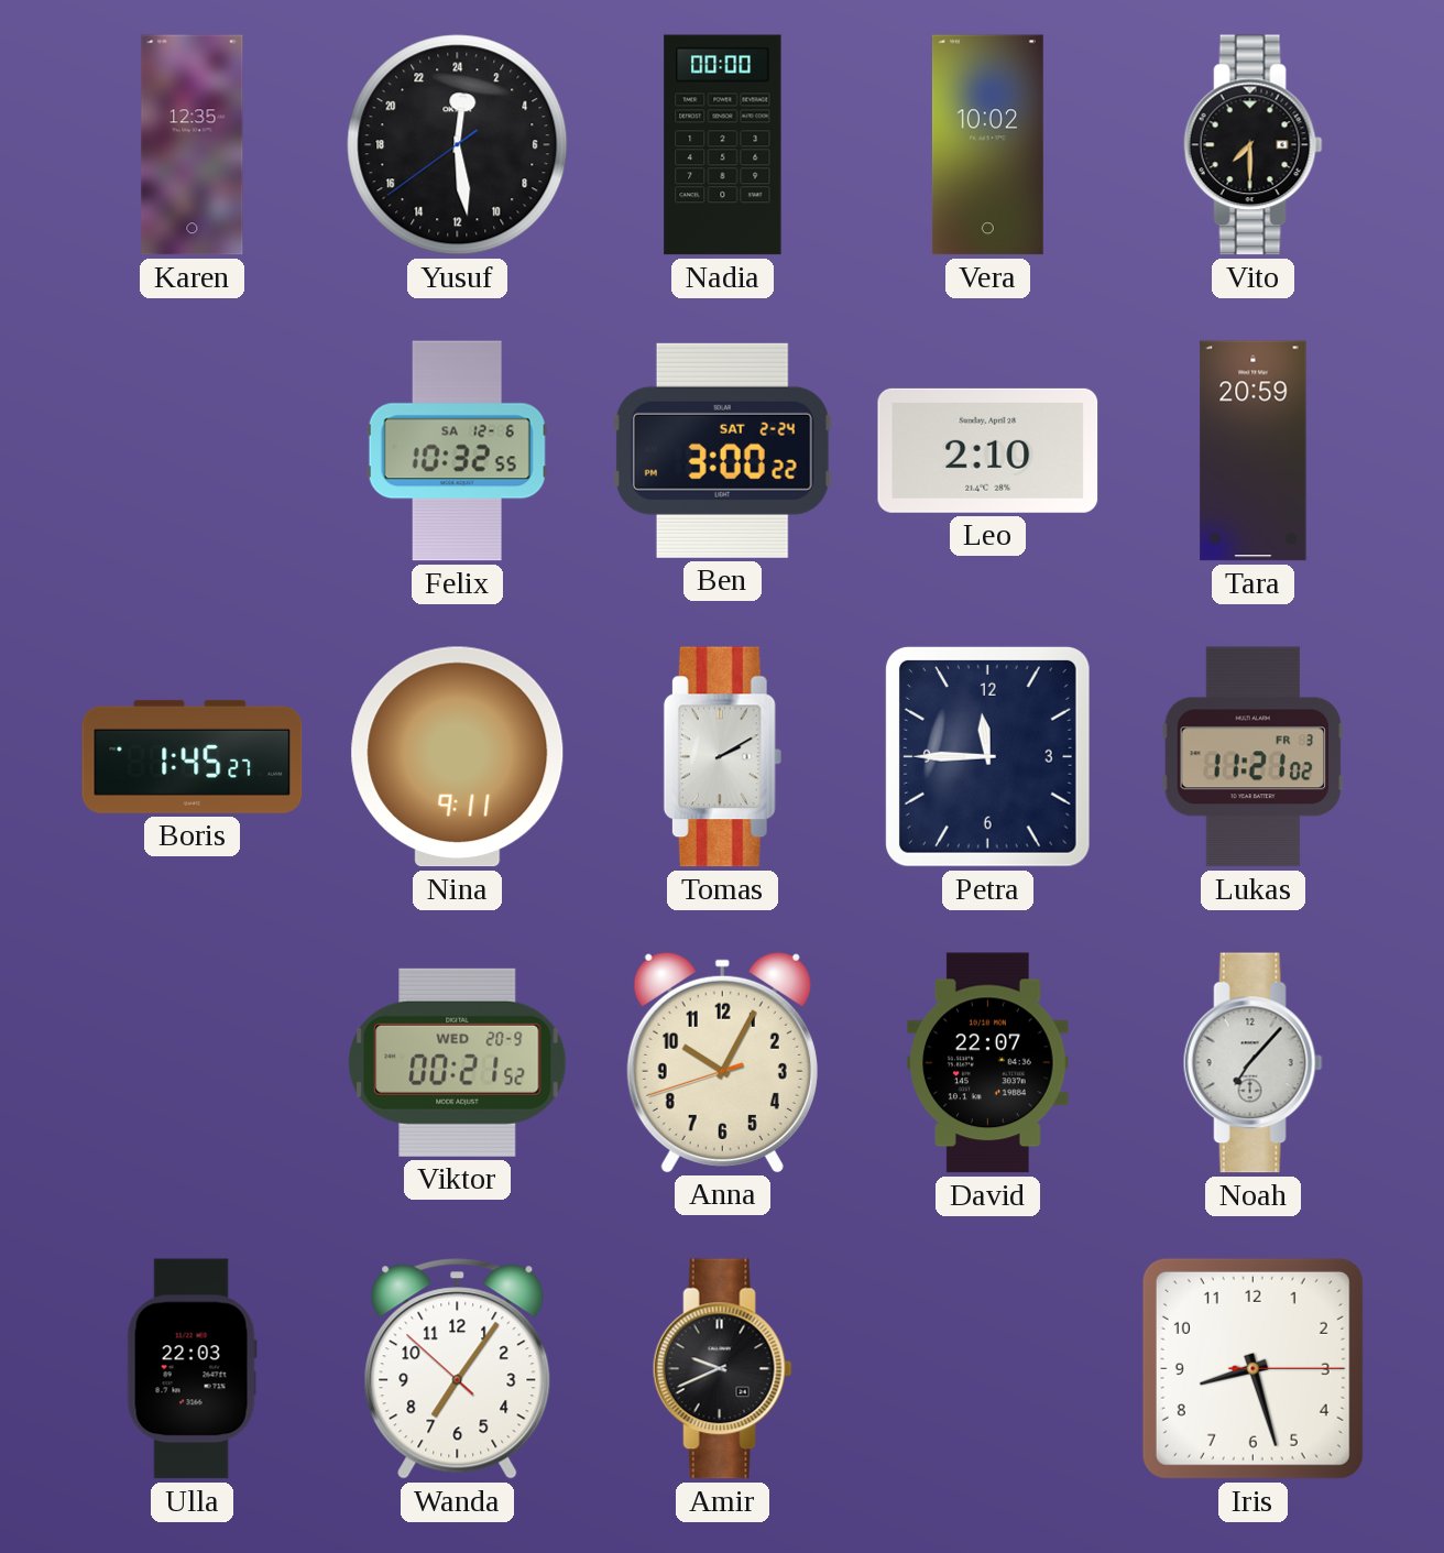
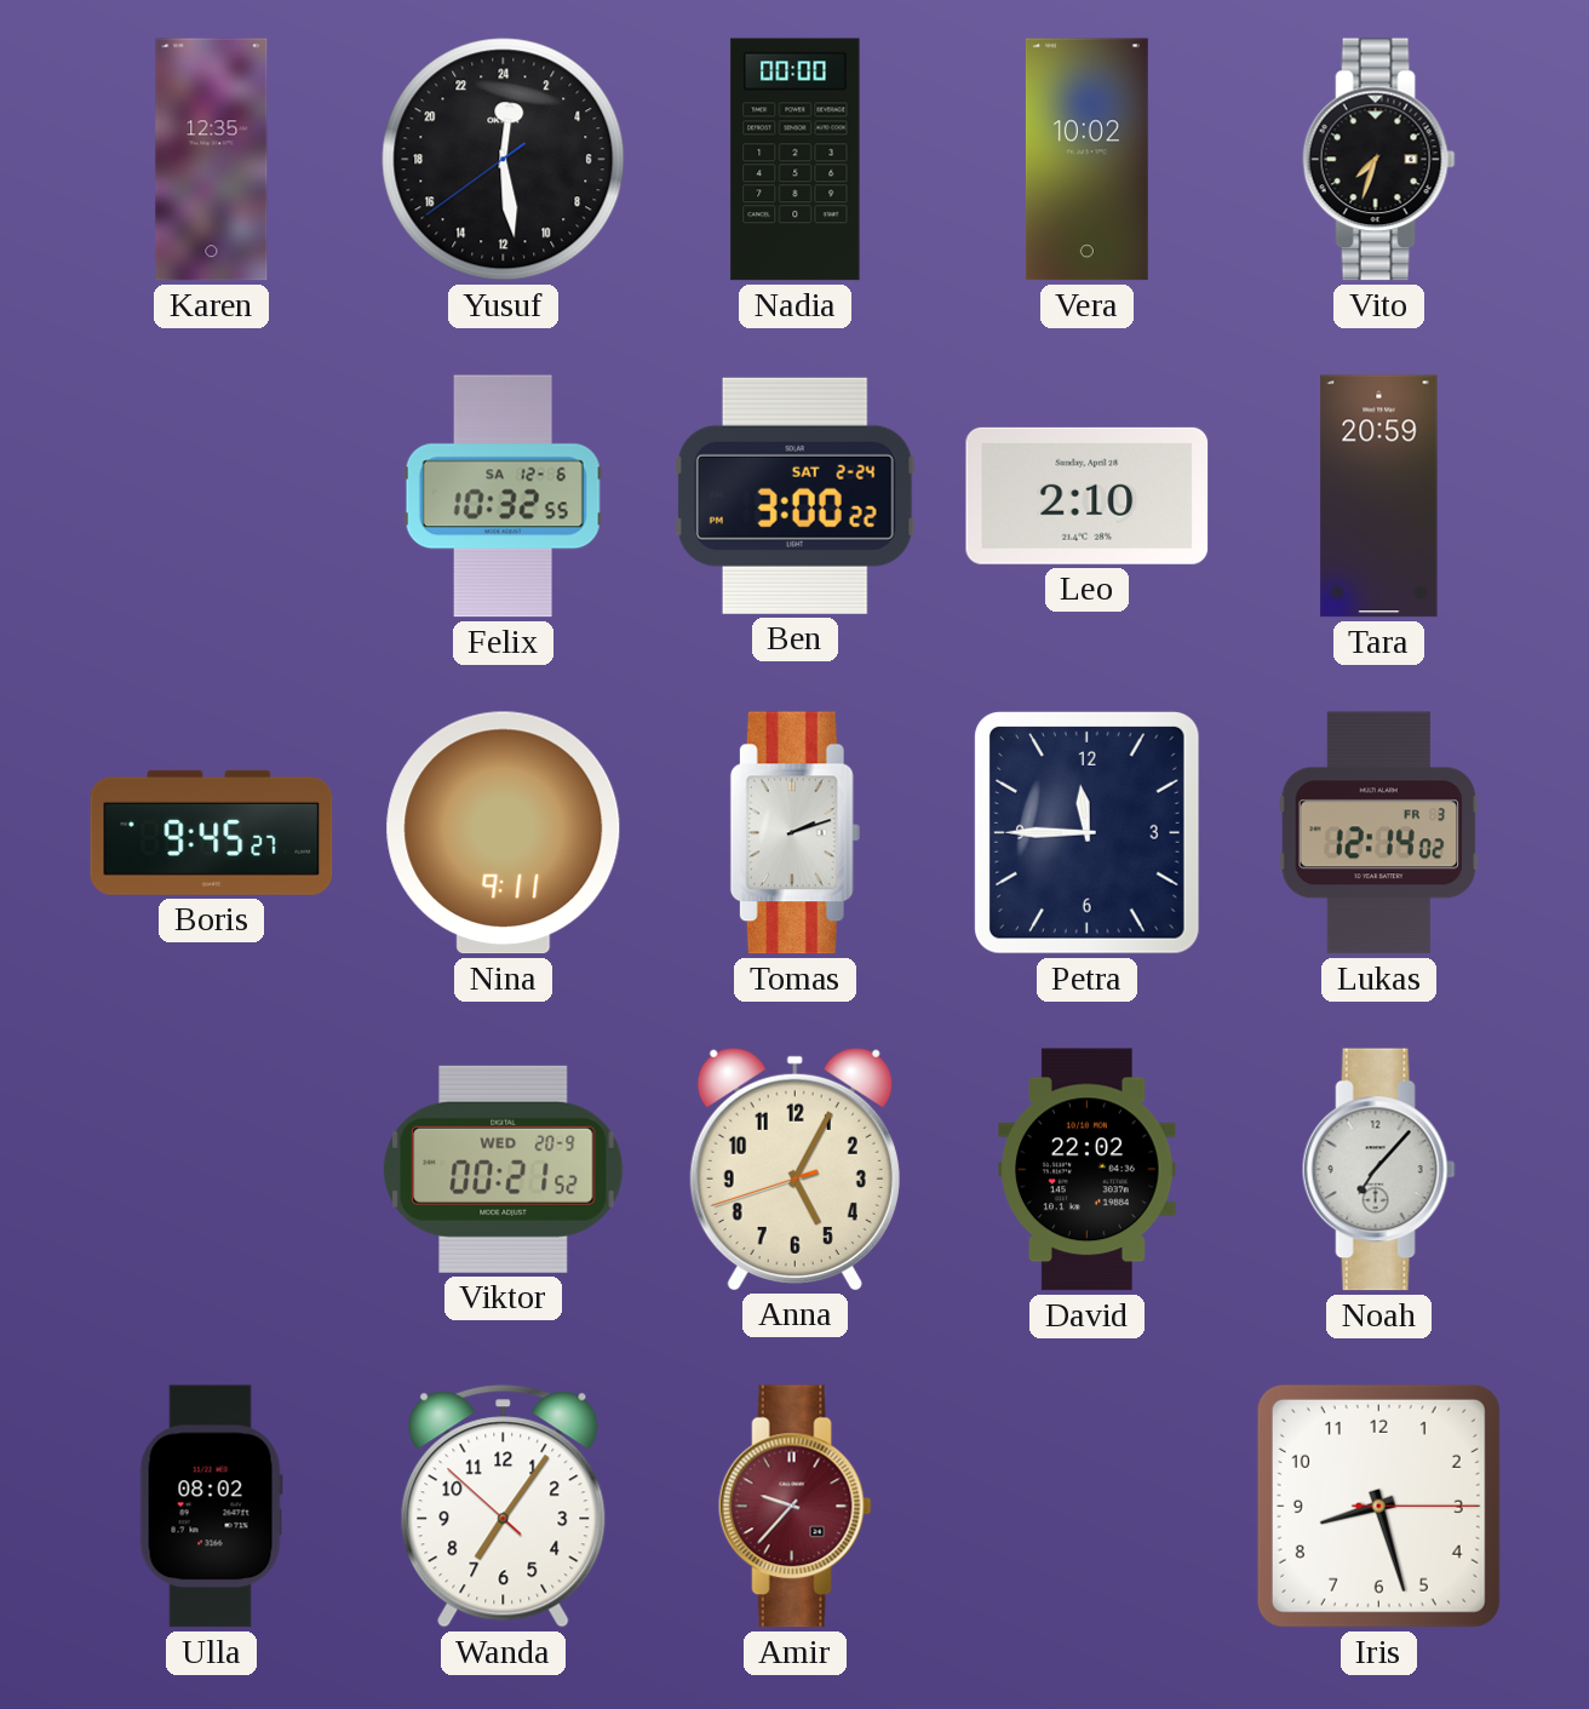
Vito: 7:30 -> 7:33
Boris: 1:45 -> 9:45
Tomas: 2:10 -> 2:12
Lukas: 11:21 -> 12:14
Anna: 10:04 -> 5:04
David: 22:07 -> 22:02
Ulla: 22:03 -> 08:02
Amir: 9:41 -> 9:37
Amir dial: black -> burgundy
